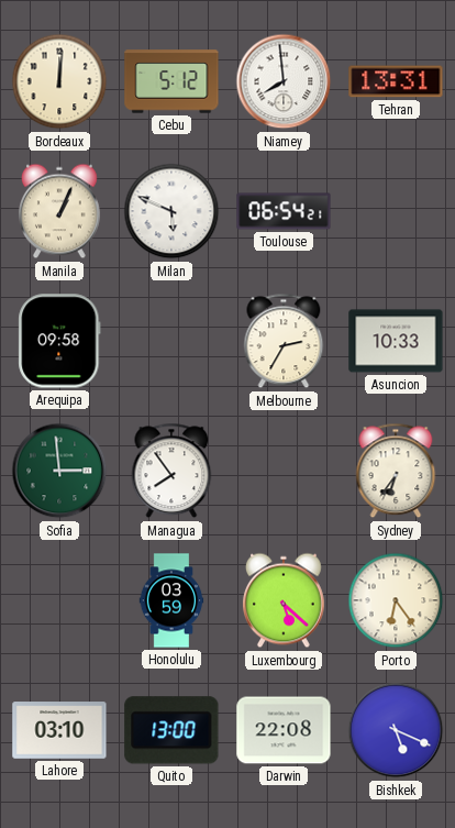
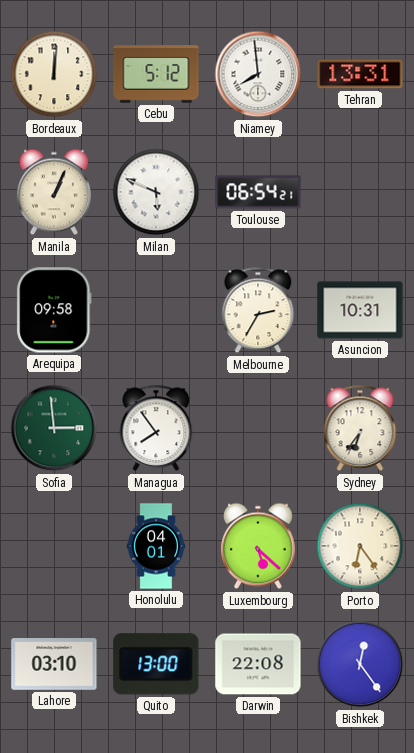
Asuncion: 10:33 -> 10:31
Honolulu: 03:59 -> 04:01
Bishkek: 5:19 -> 12:24
